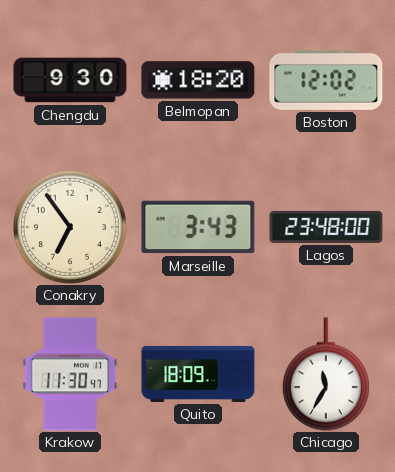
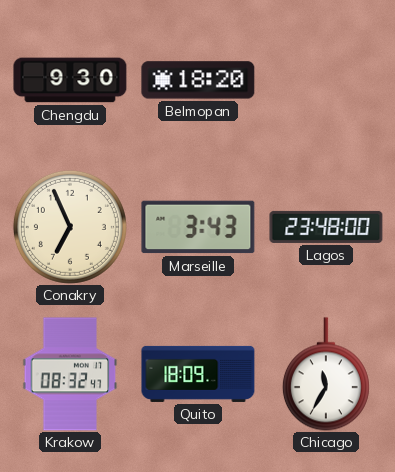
Boston: 12:02 -> none
Conakry: 6:54 -> 6:56
Krakow: 11:30 -> 08:32
